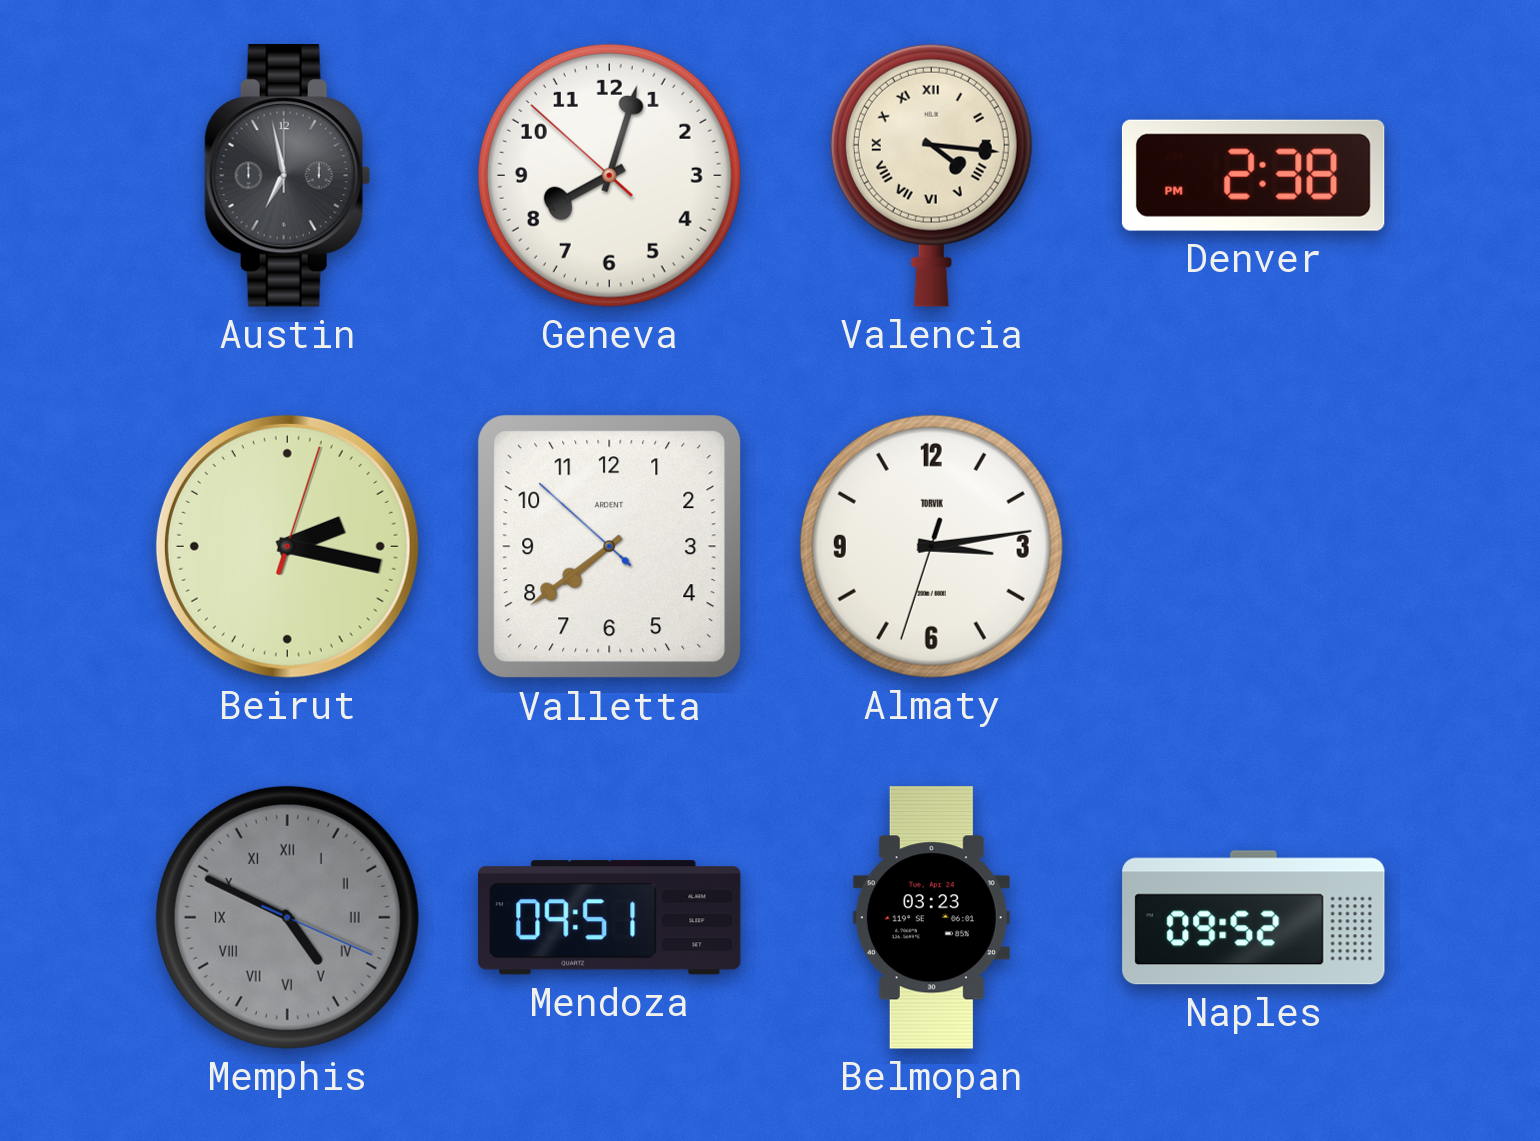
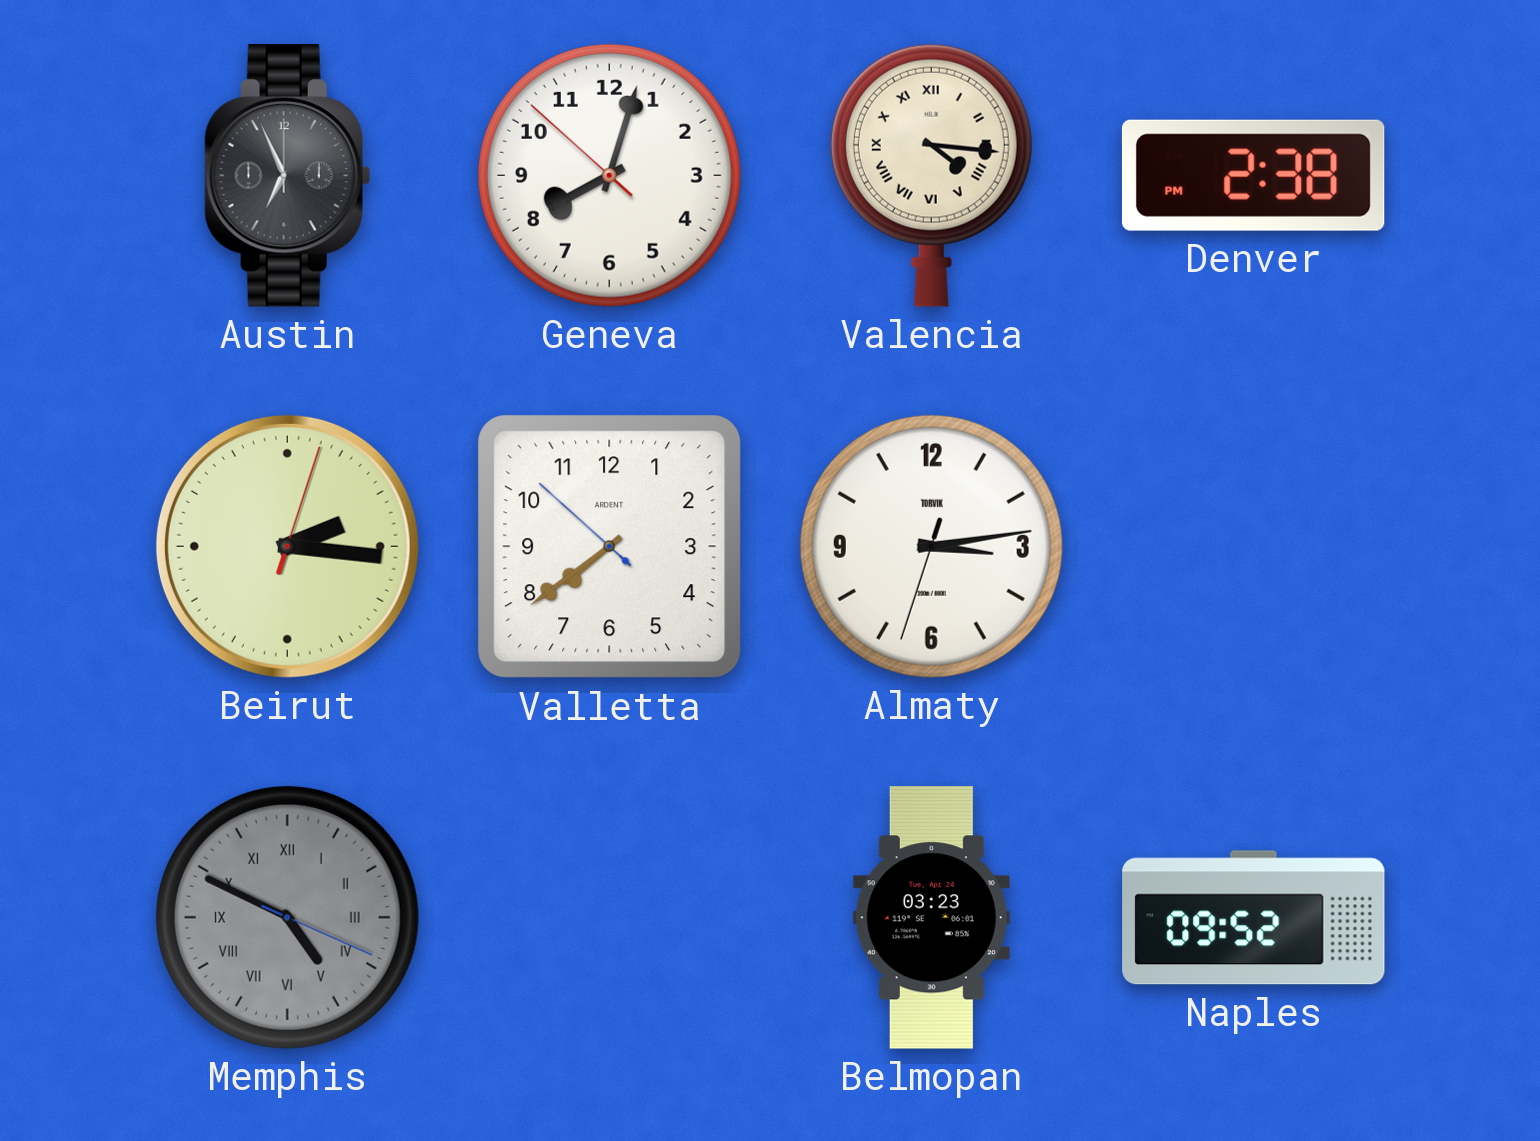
Austin: 6:58 -> 6:56
Beirut: 2:17 -> 2:16
Mendoza: 09:51 -> none
